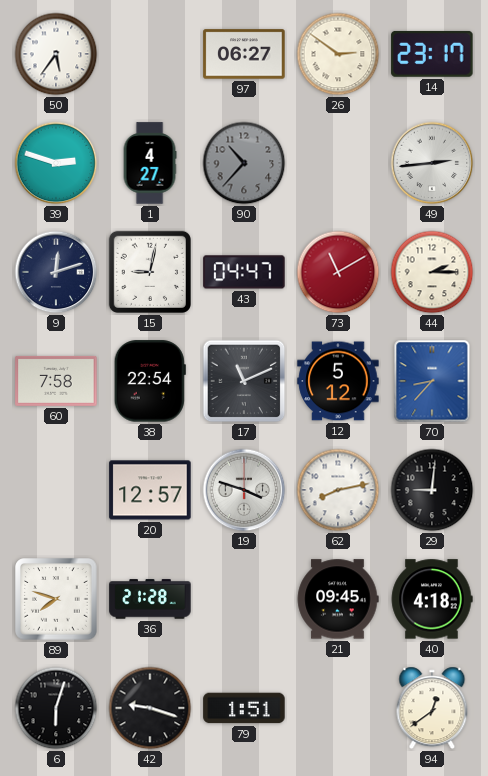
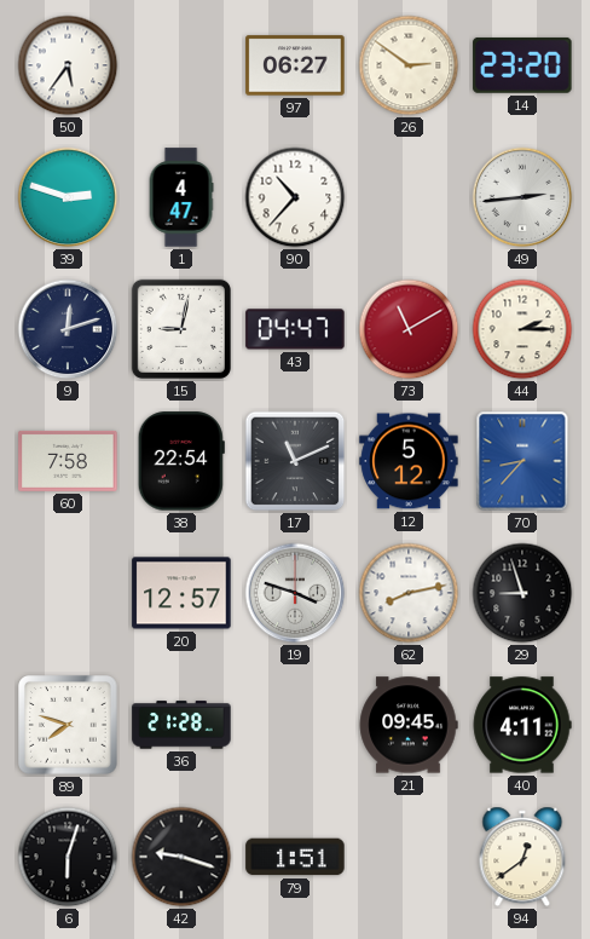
14: 23:17 -> 23:20
1: 4:27 -> 4:47
90 dial: grey -> white
29: 9:01 -> 8:57
40: 4:18 -> 4:11
